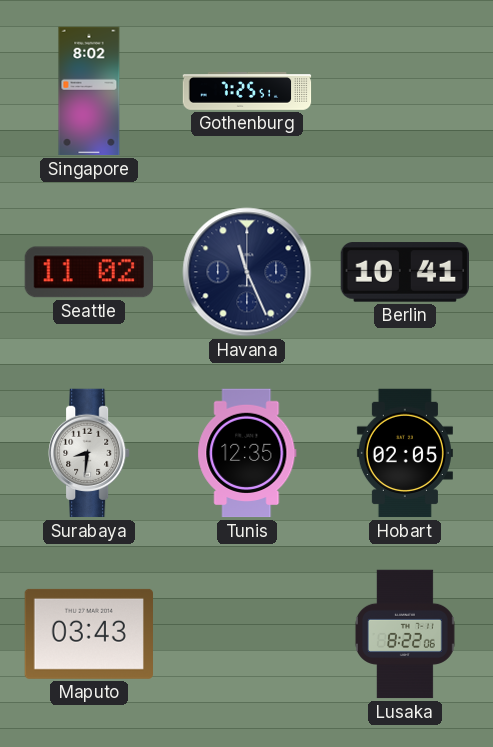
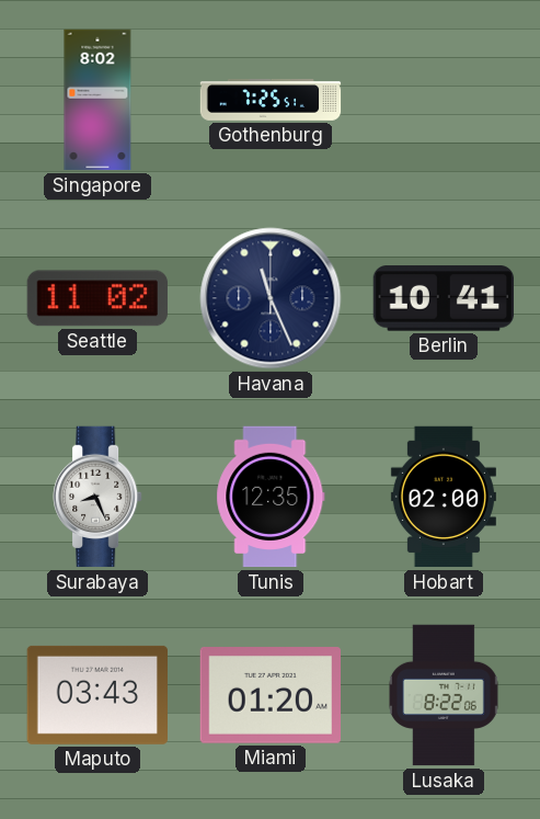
Surabaya: 8:31 -> 8:26
Hobart: 02:05 -> 02:00
Miami: none -> 01:20
